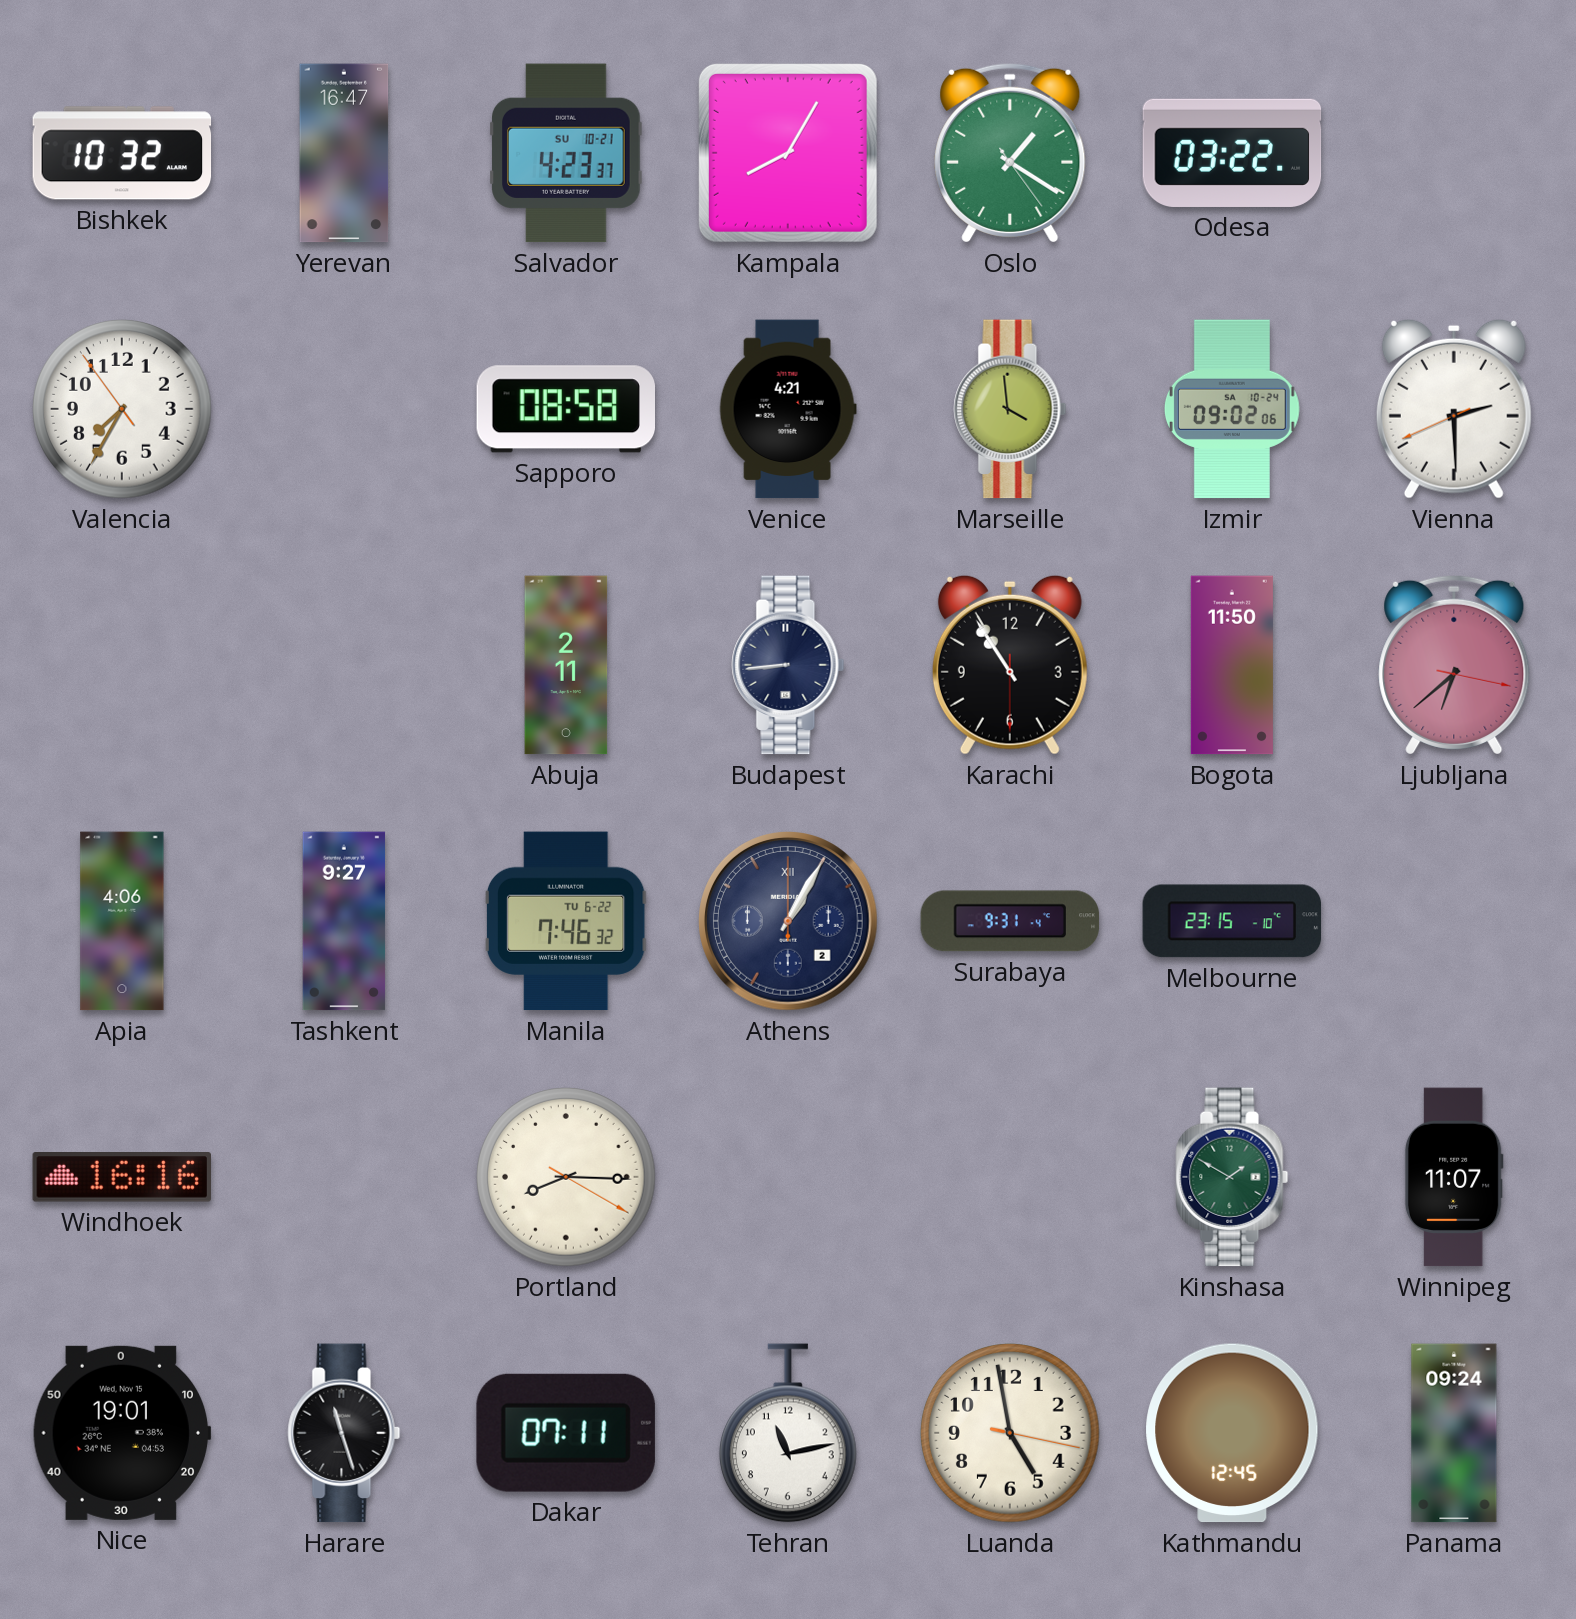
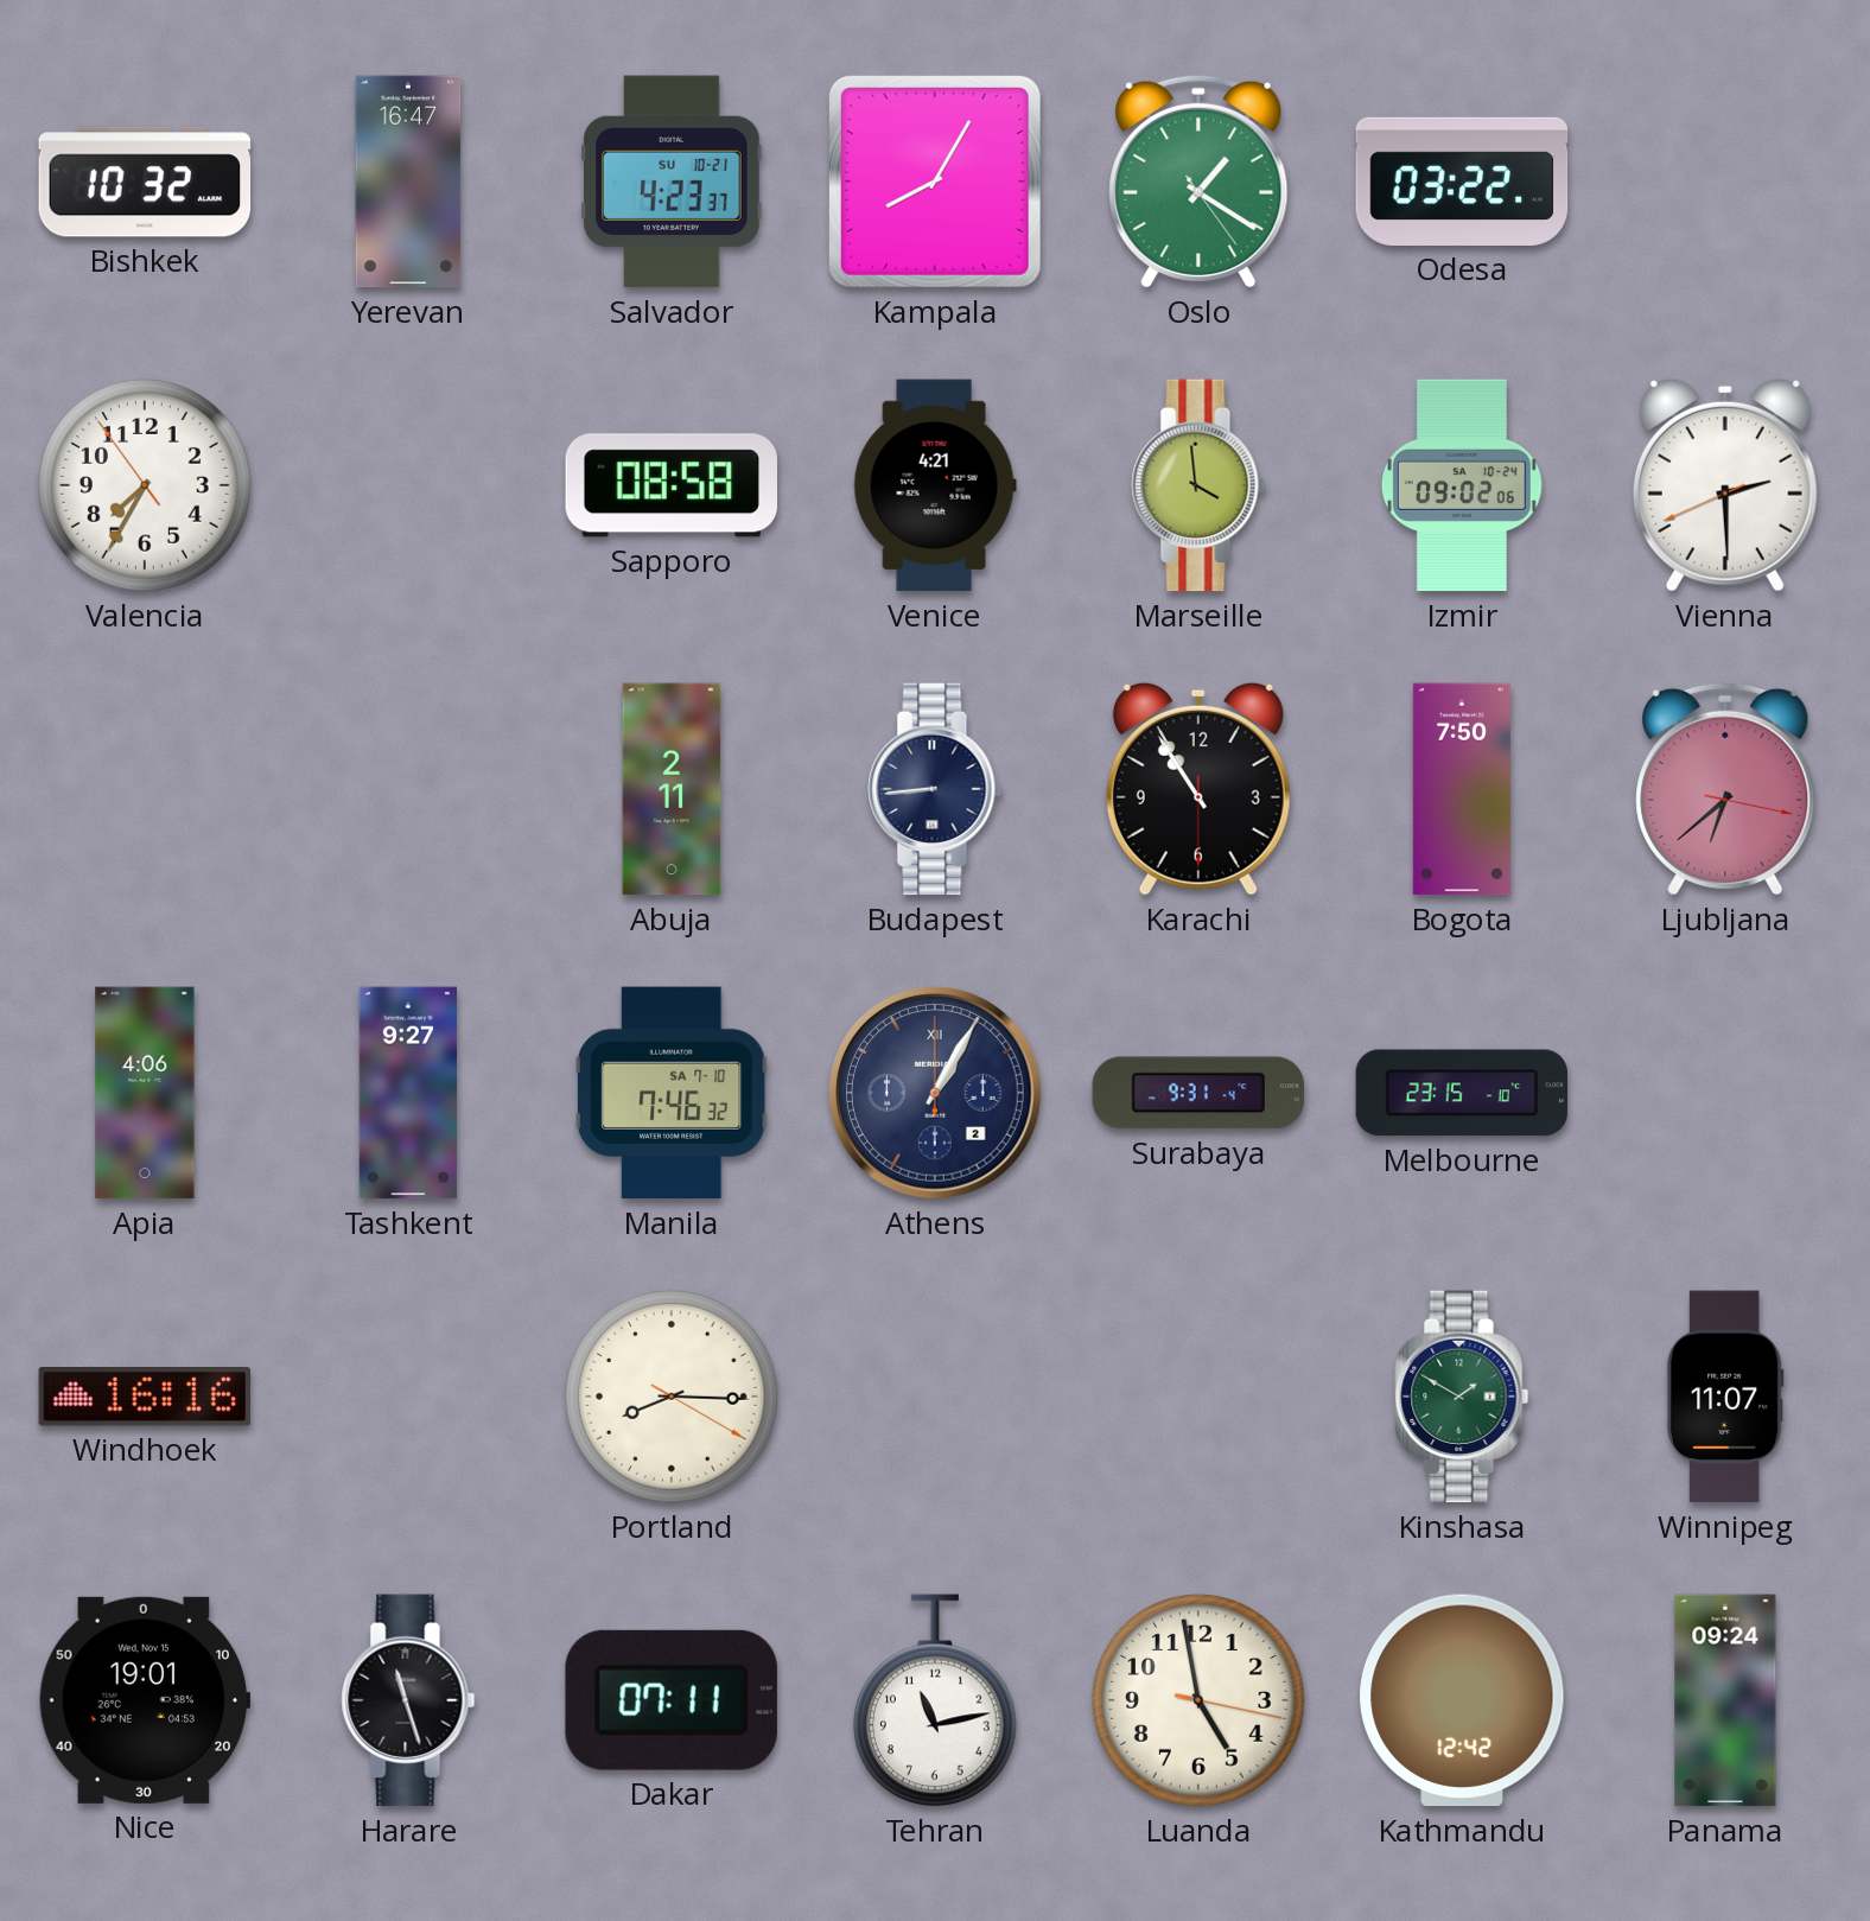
Bogota: 11:50 -> 7:50
Manila date: TU 6-22 -> SA 7-10
Kathmandu: 12:45 -> 12:42
